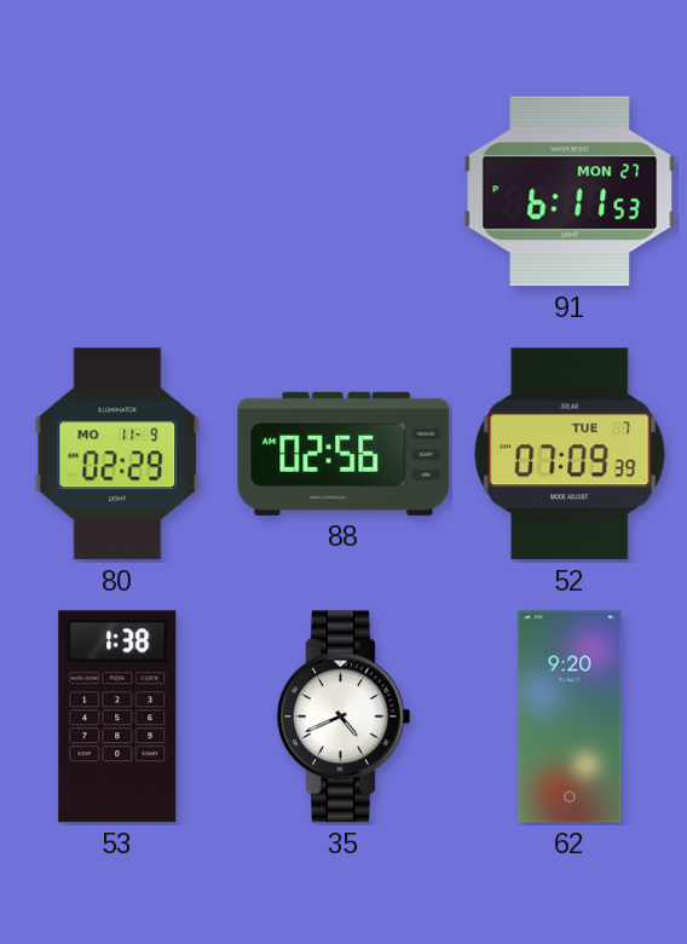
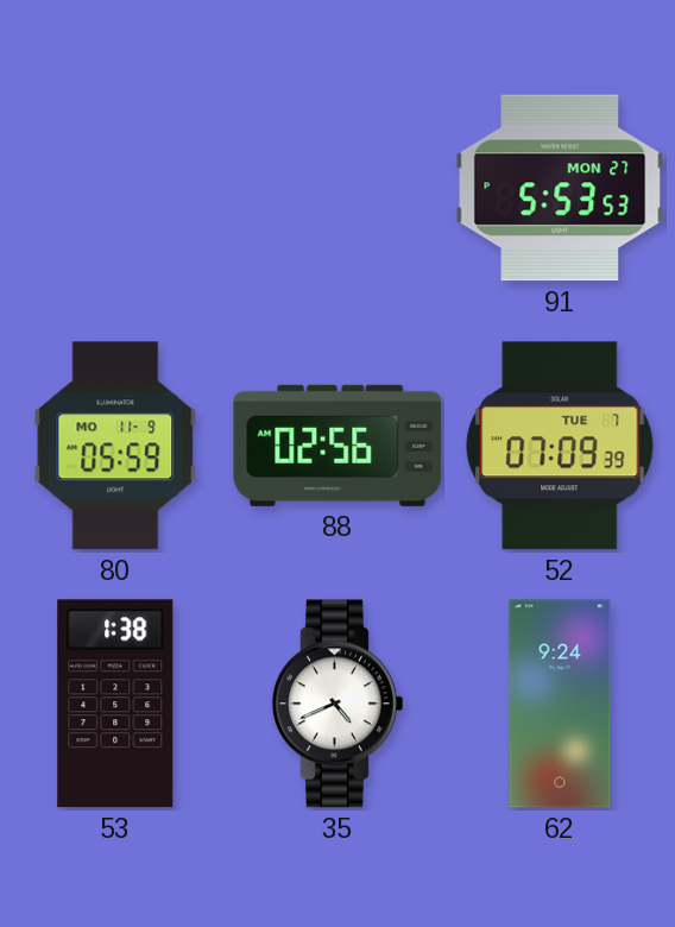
91: 6:11 -> 5:53
80: 02:29 -> 05:59
62: 9:20 -> 9:24
